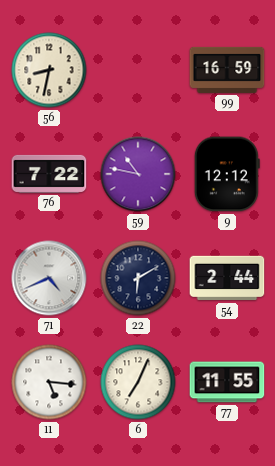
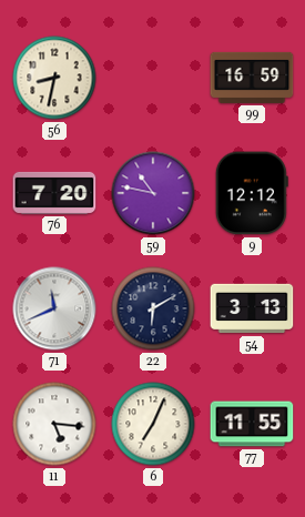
76: 7:22 -> 7:20
71: 4:41 -> 11:41
54: 2:44 -> 3:13
